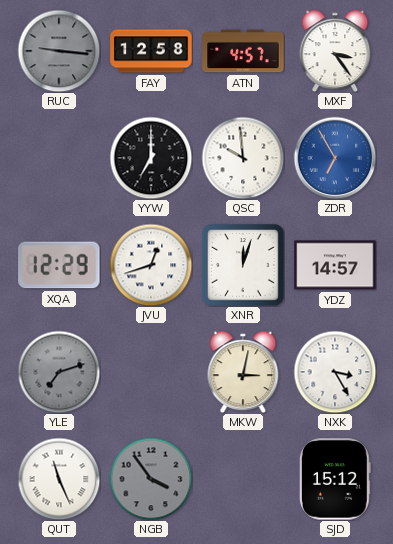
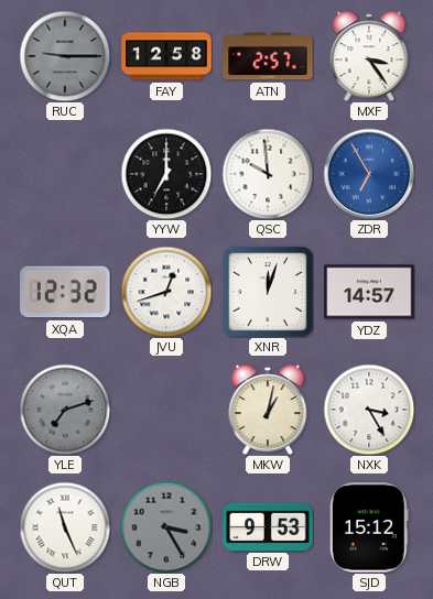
RUC: 9:16 -> 9:15
ATN: 4:57 -> 2:57
XQA: 12:29 -> 12:32
MKW: 3:02 -> 1:02
NGB: 3:54 -> 3:25
DRW: none -> 9:53
